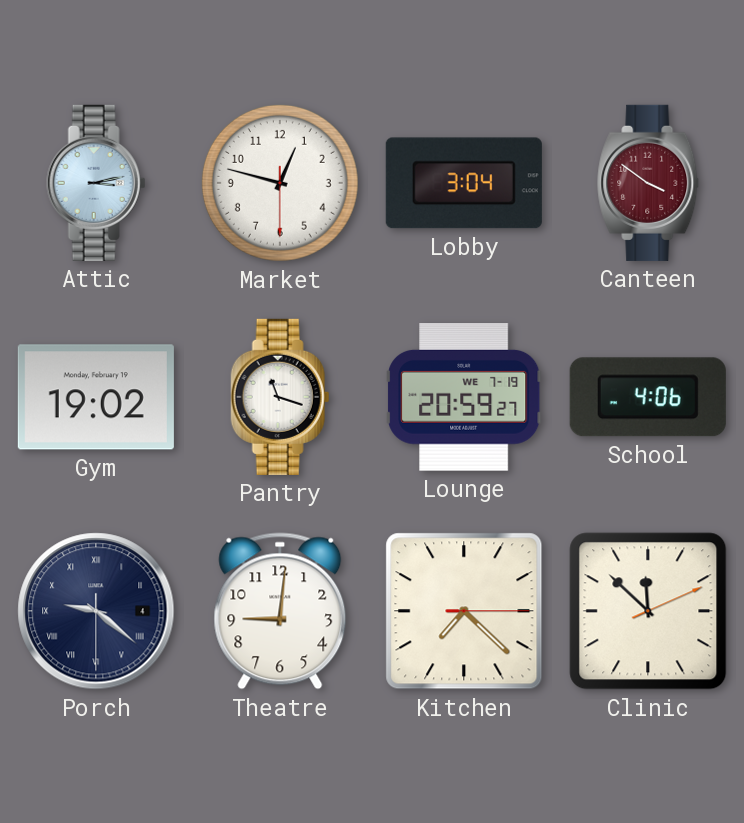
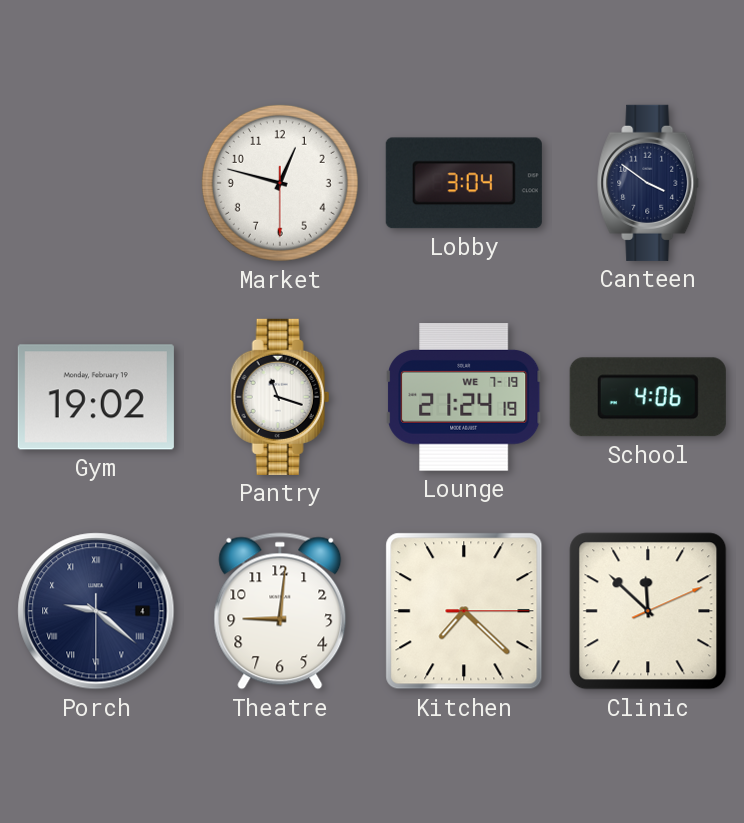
Attic: 3:13 -> none
Canteen dial: burgundy -> navy
Lounge: 20:59 -> 21:24
